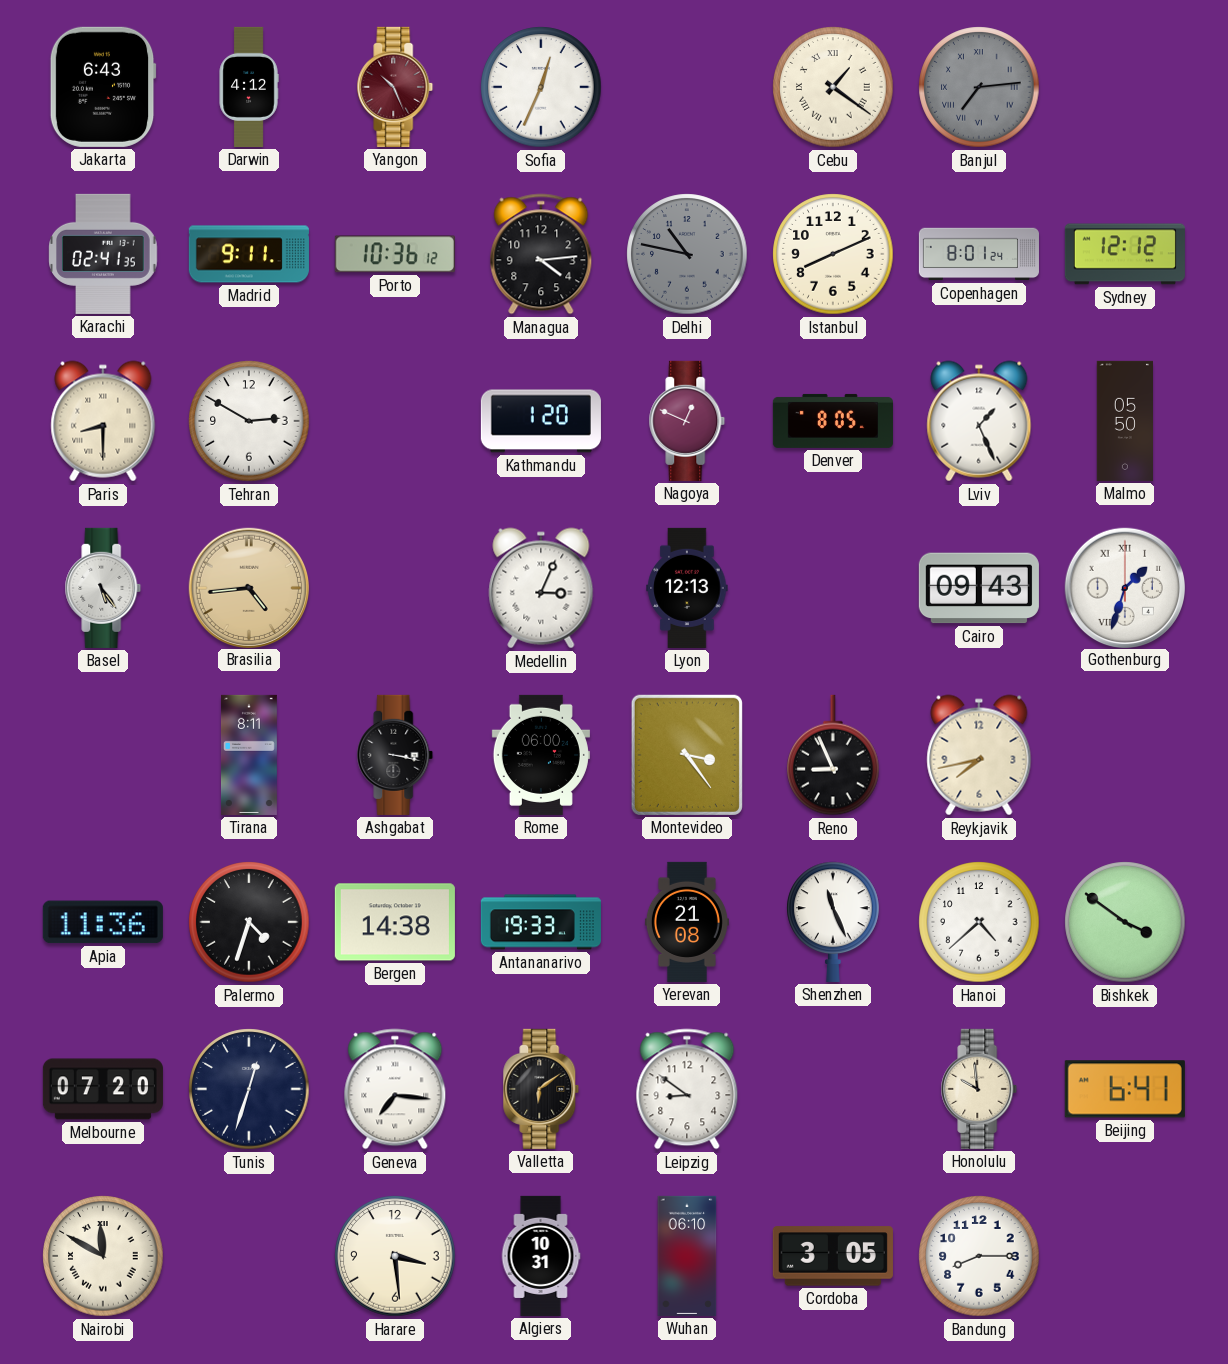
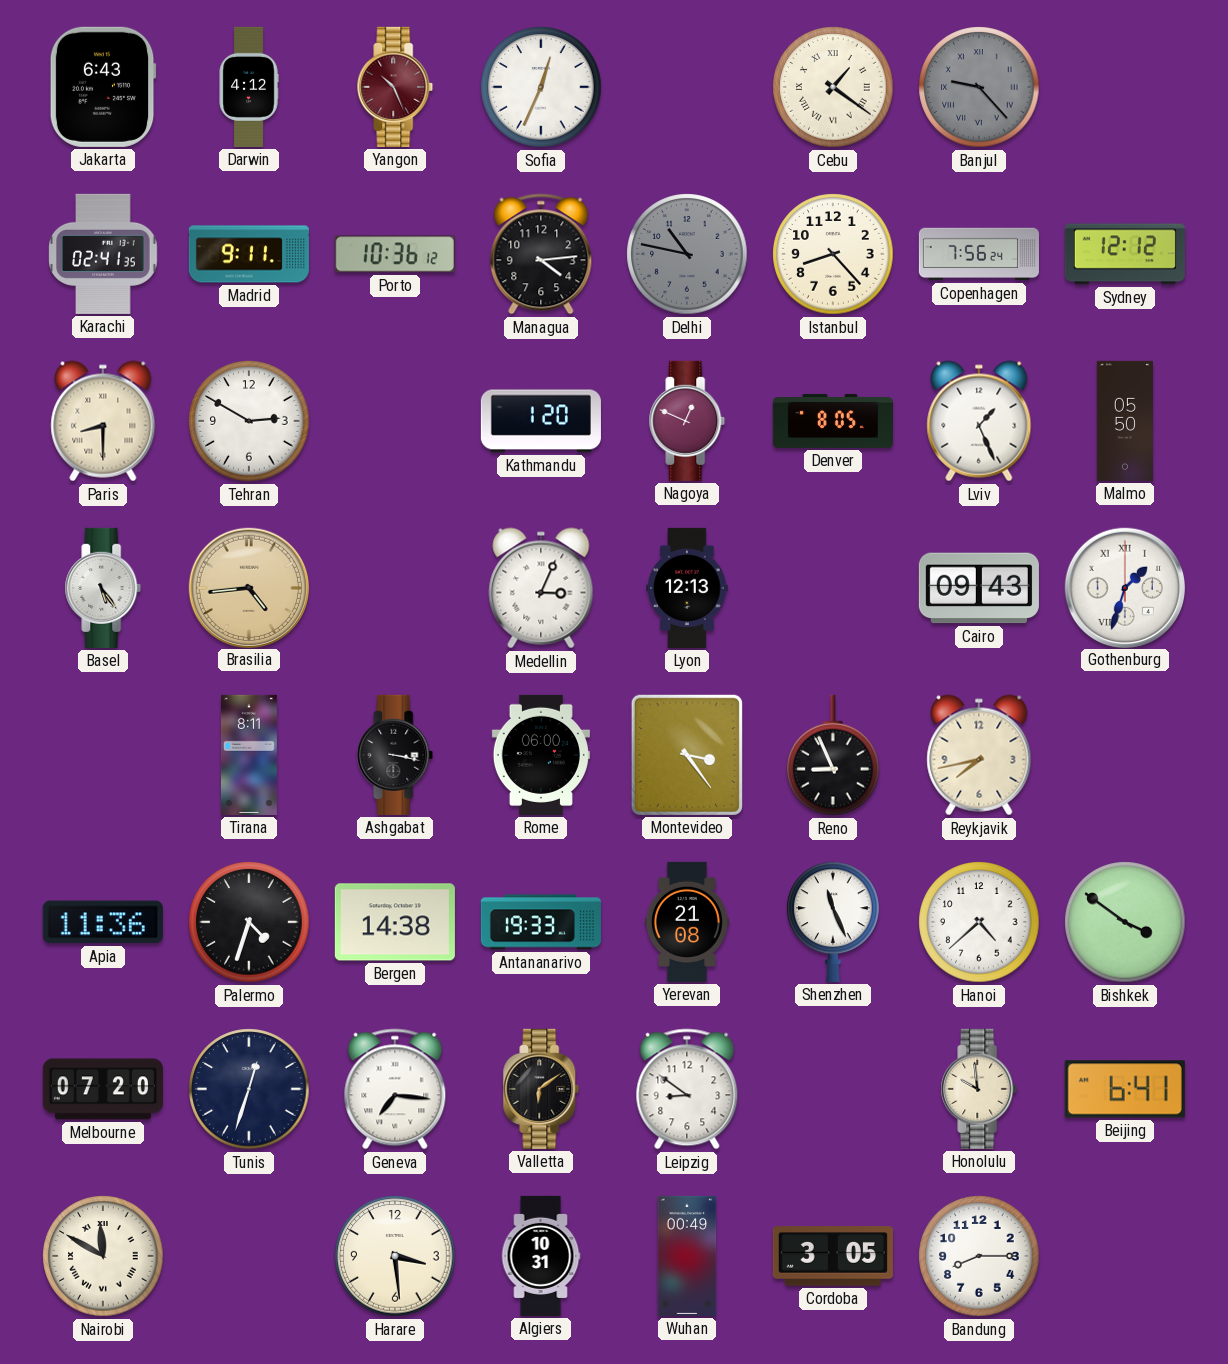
Banjul: 7:14 -> 9:23
Istanbul: 8:11 -> 8:23
Copenhagen: 8:01 -> 7:56
Wuhan: 06:10 -> 00:49
